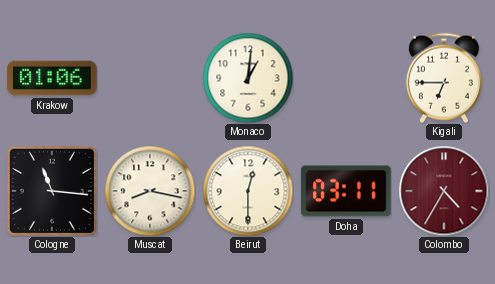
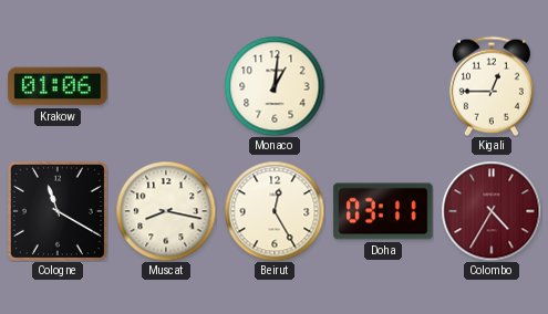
Kigali: 6:45 -> 12:45
Cologne: 11:16 -> 11:20
Beirut: 12:30 -> 12:25
